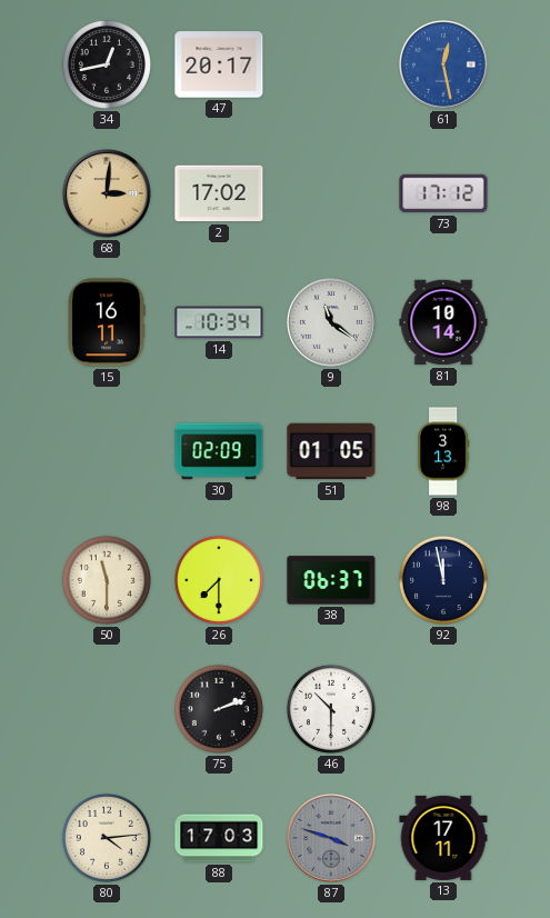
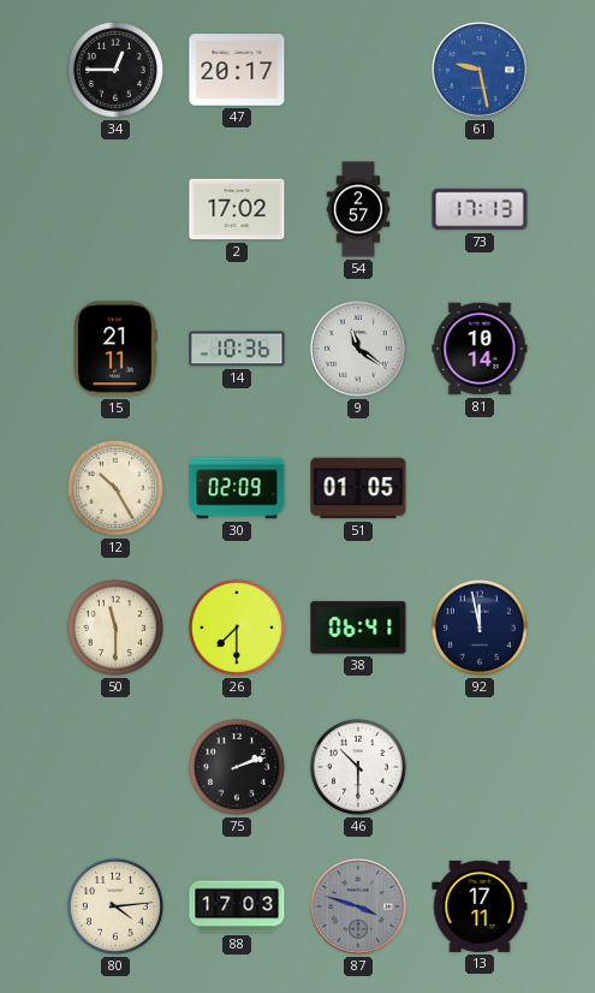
34: 12:43 -> 12:45
61: 12:28 -> 9:28
68: 3:01 -> none
54: none -> 2:57
73: 17:12 -> 17:13
15: 16:11 -> 21:11
14: 10:34 -> 10:36
12: none -> 10:25
98: 3:13 -> none
38: 06:37 -> 06:41
